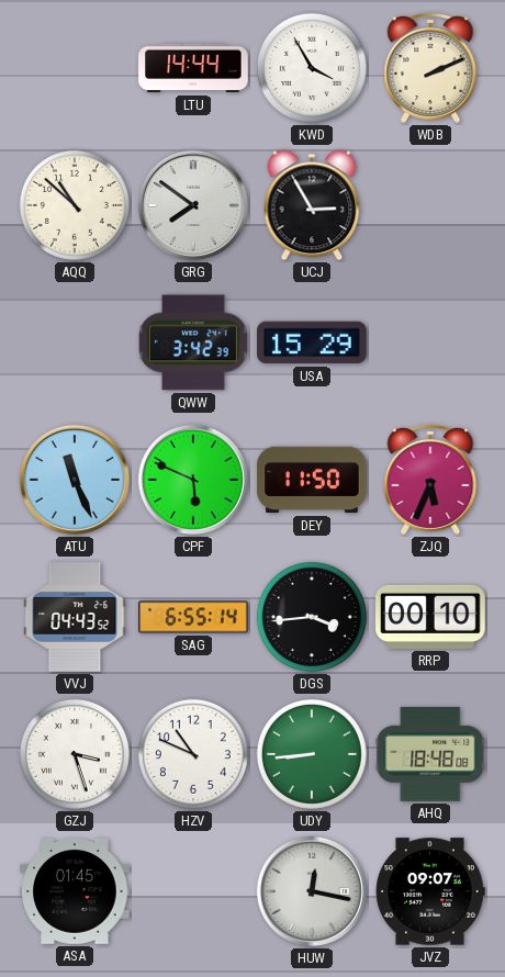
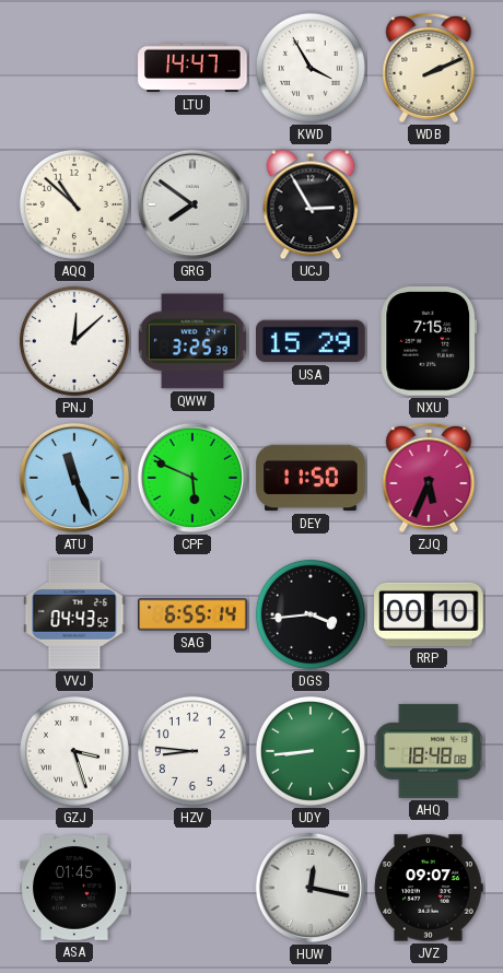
LTU: 14:44 -> 14:47
PNJ: none -> 12:08
QWW: 3:42 -> 3:25
NXU: none -> 7:15
HZV: 10:49 -> 8:46
